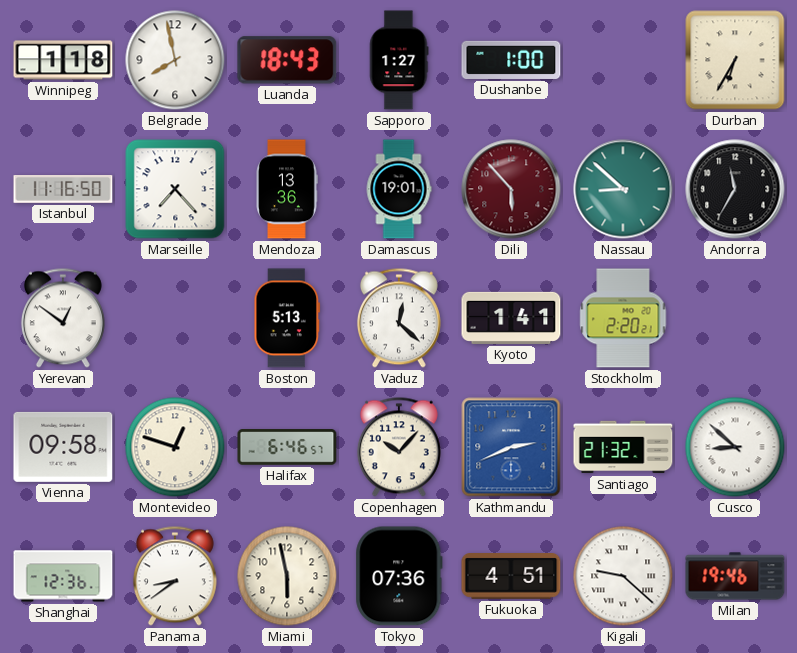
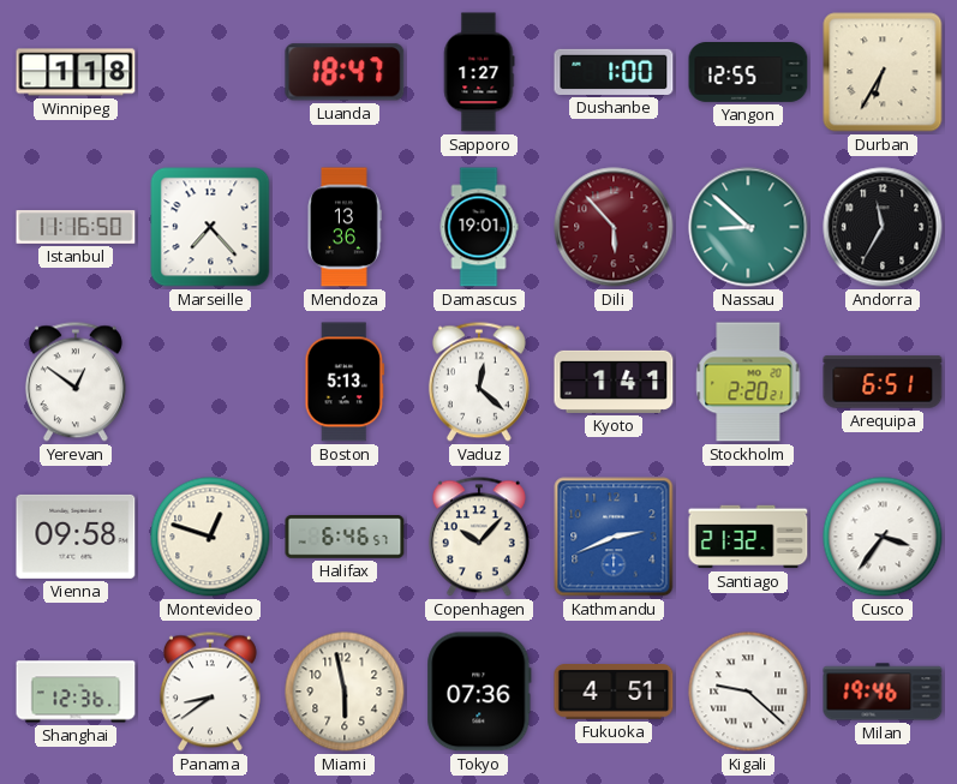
Belgrade: 7:58 -> none
Luanda: 18:43 -> 18:47
Yangon: none -> 12:55
Arequipa: none -> 6:51
Cusco: 8:52 -> 3:36
